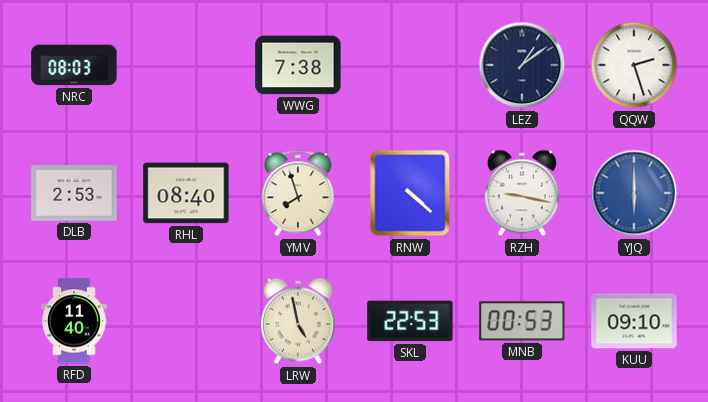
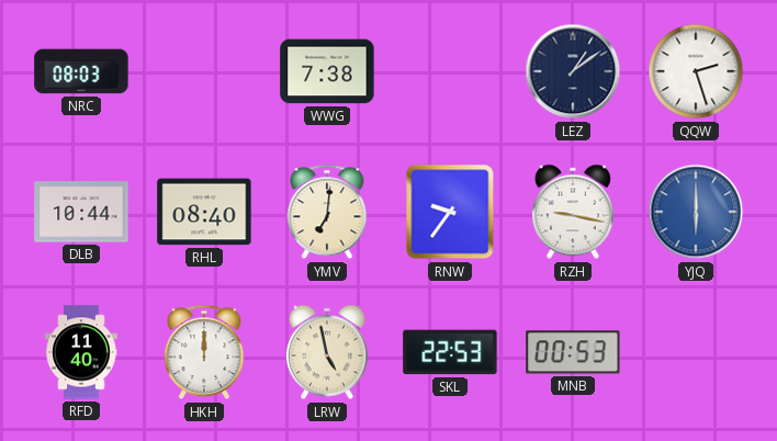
DLB: 2:53 -> 10:44
YMV: 7:57 -> 7:01
RNW: 4:22 -> 9:36
HKH: none -> 12:00
KUU: 09:10 -> none
